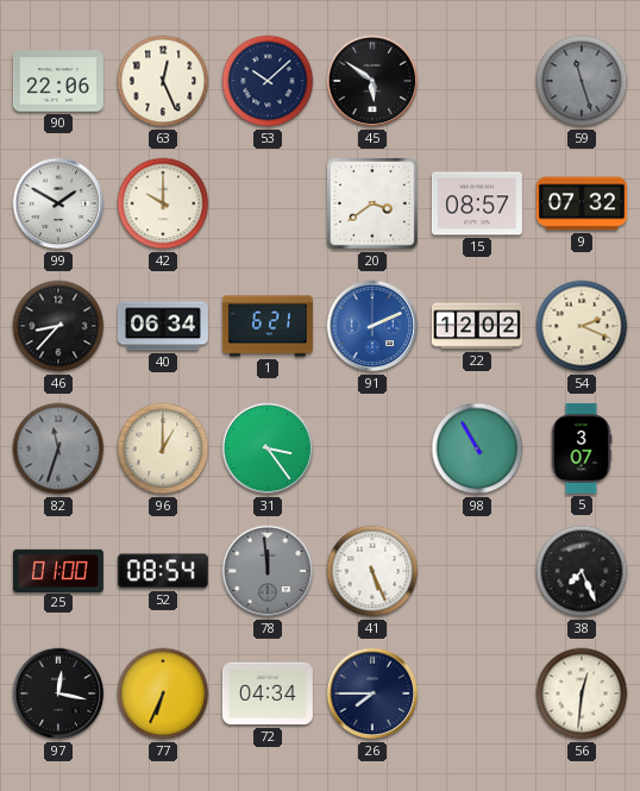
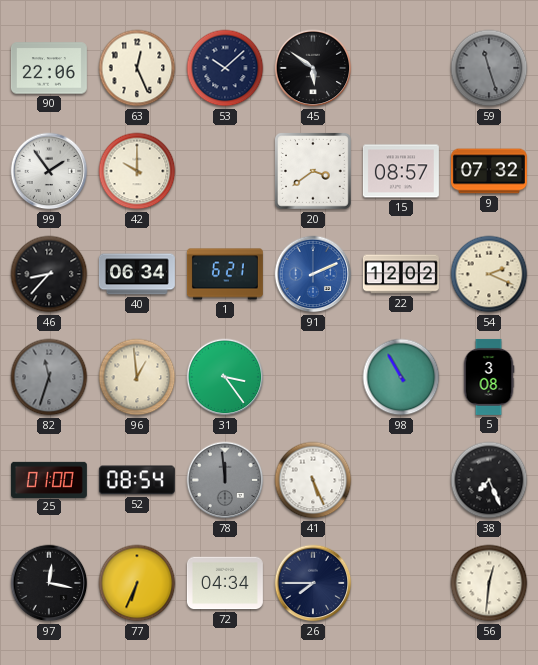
99: 1:50 -> 1:54
96: 1:00 -> 12:59
5: 3:07 -> 3:08
